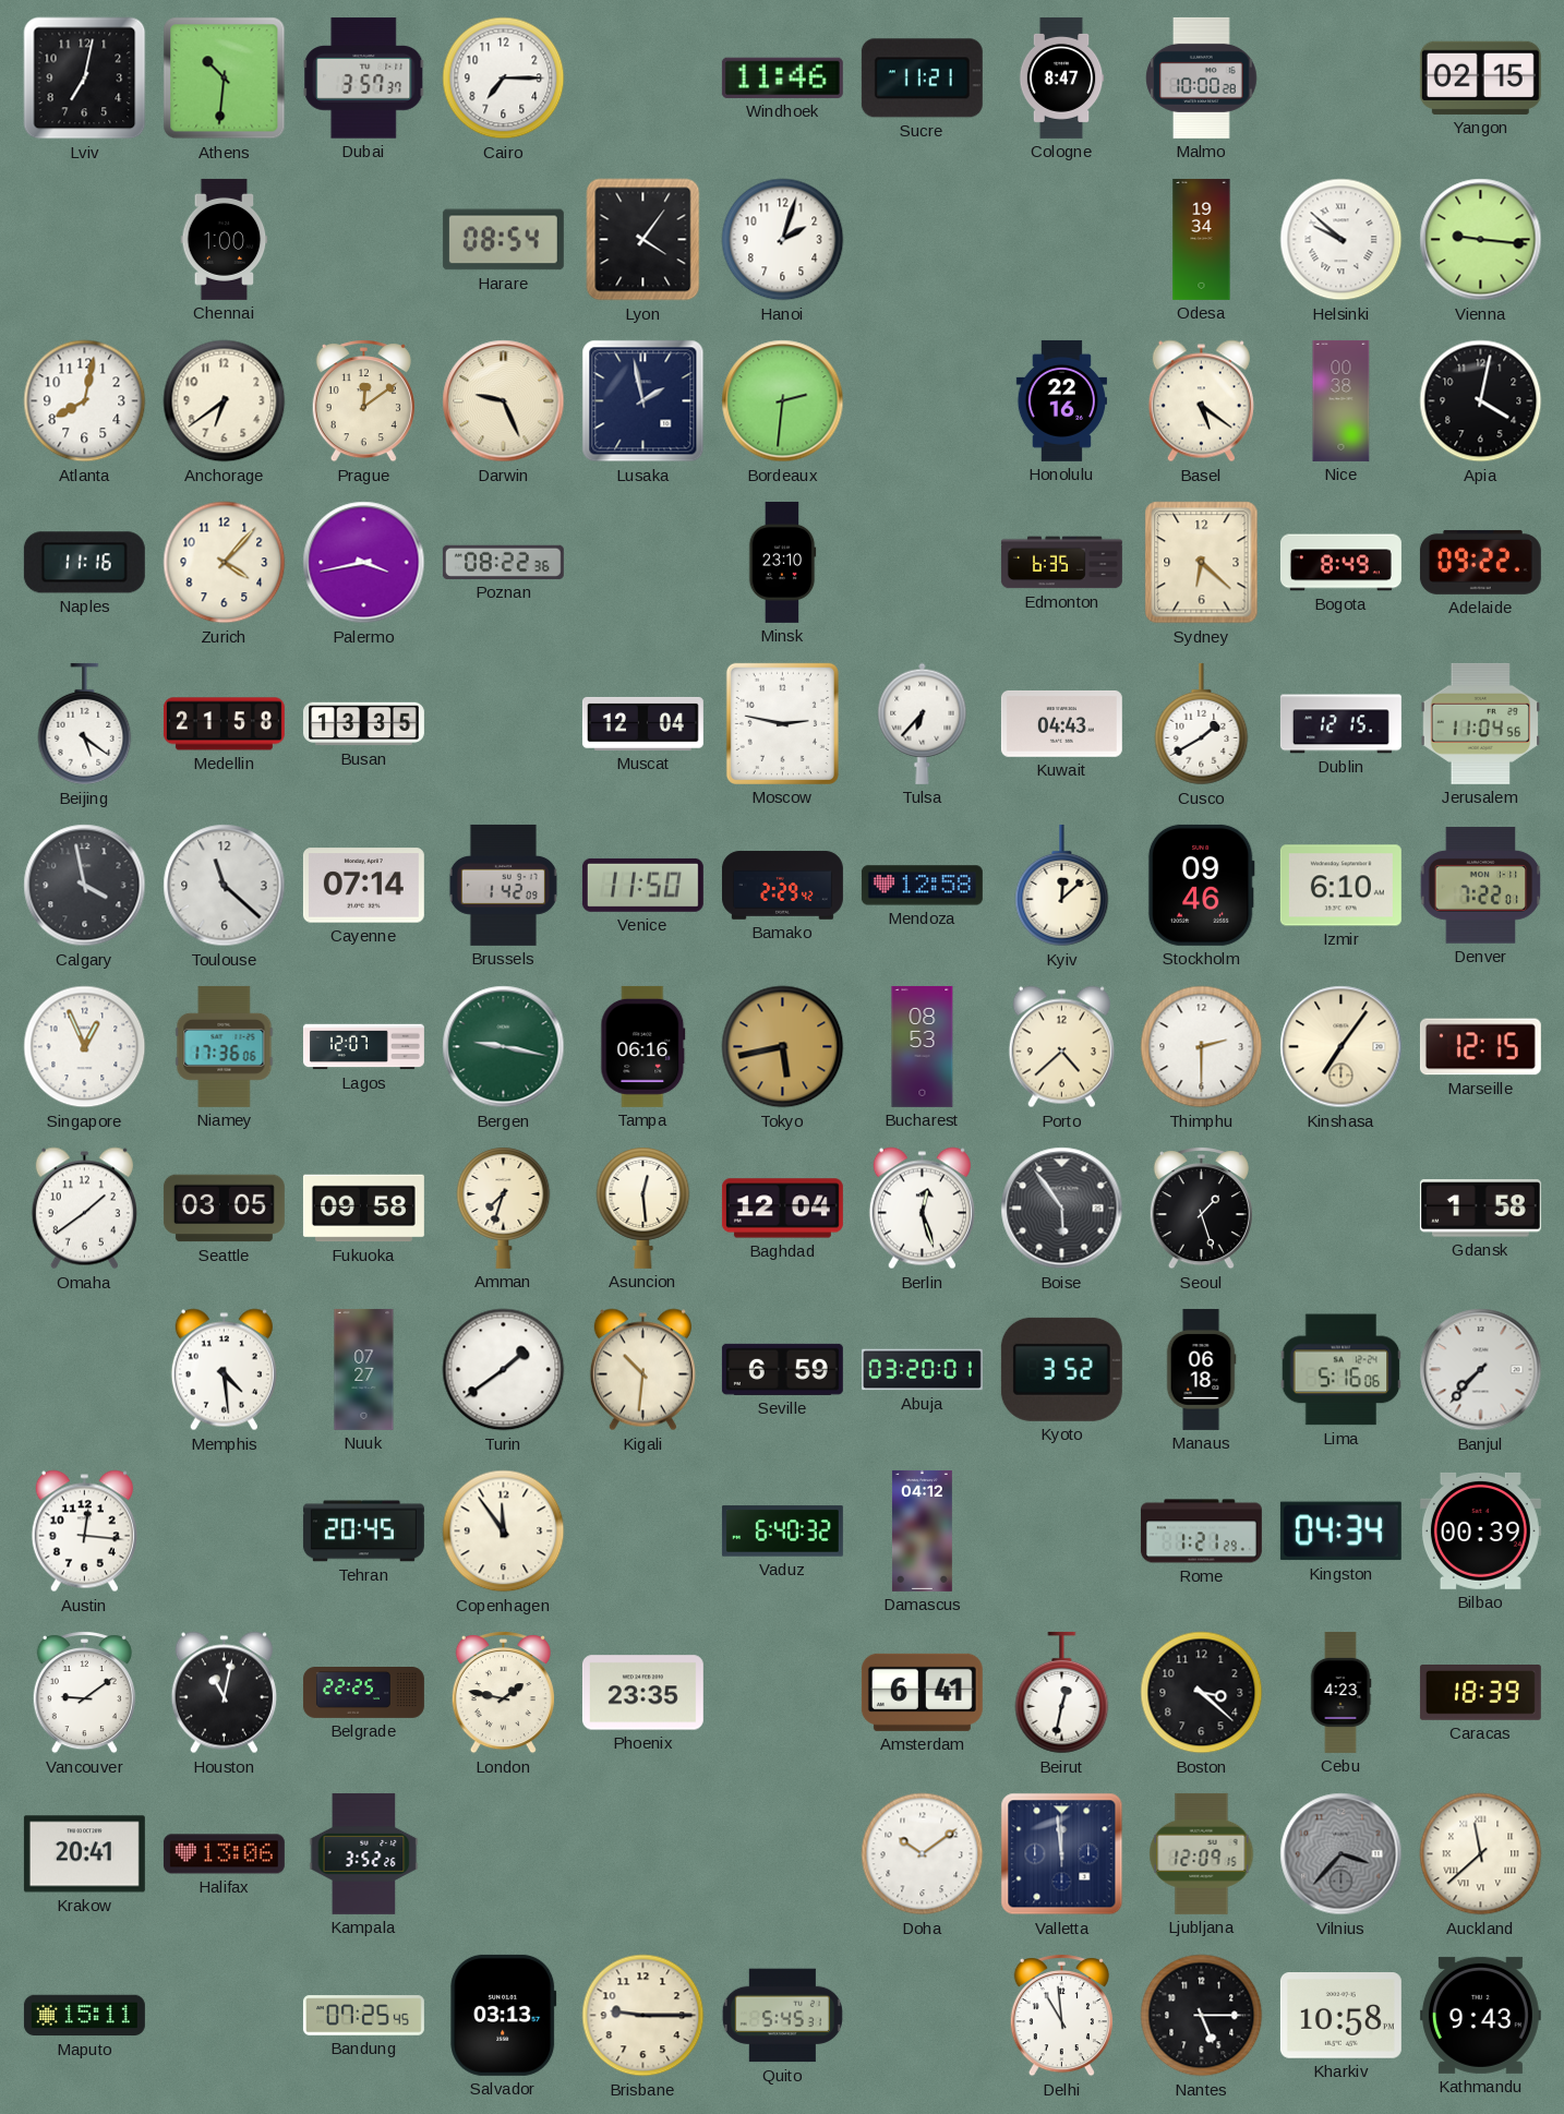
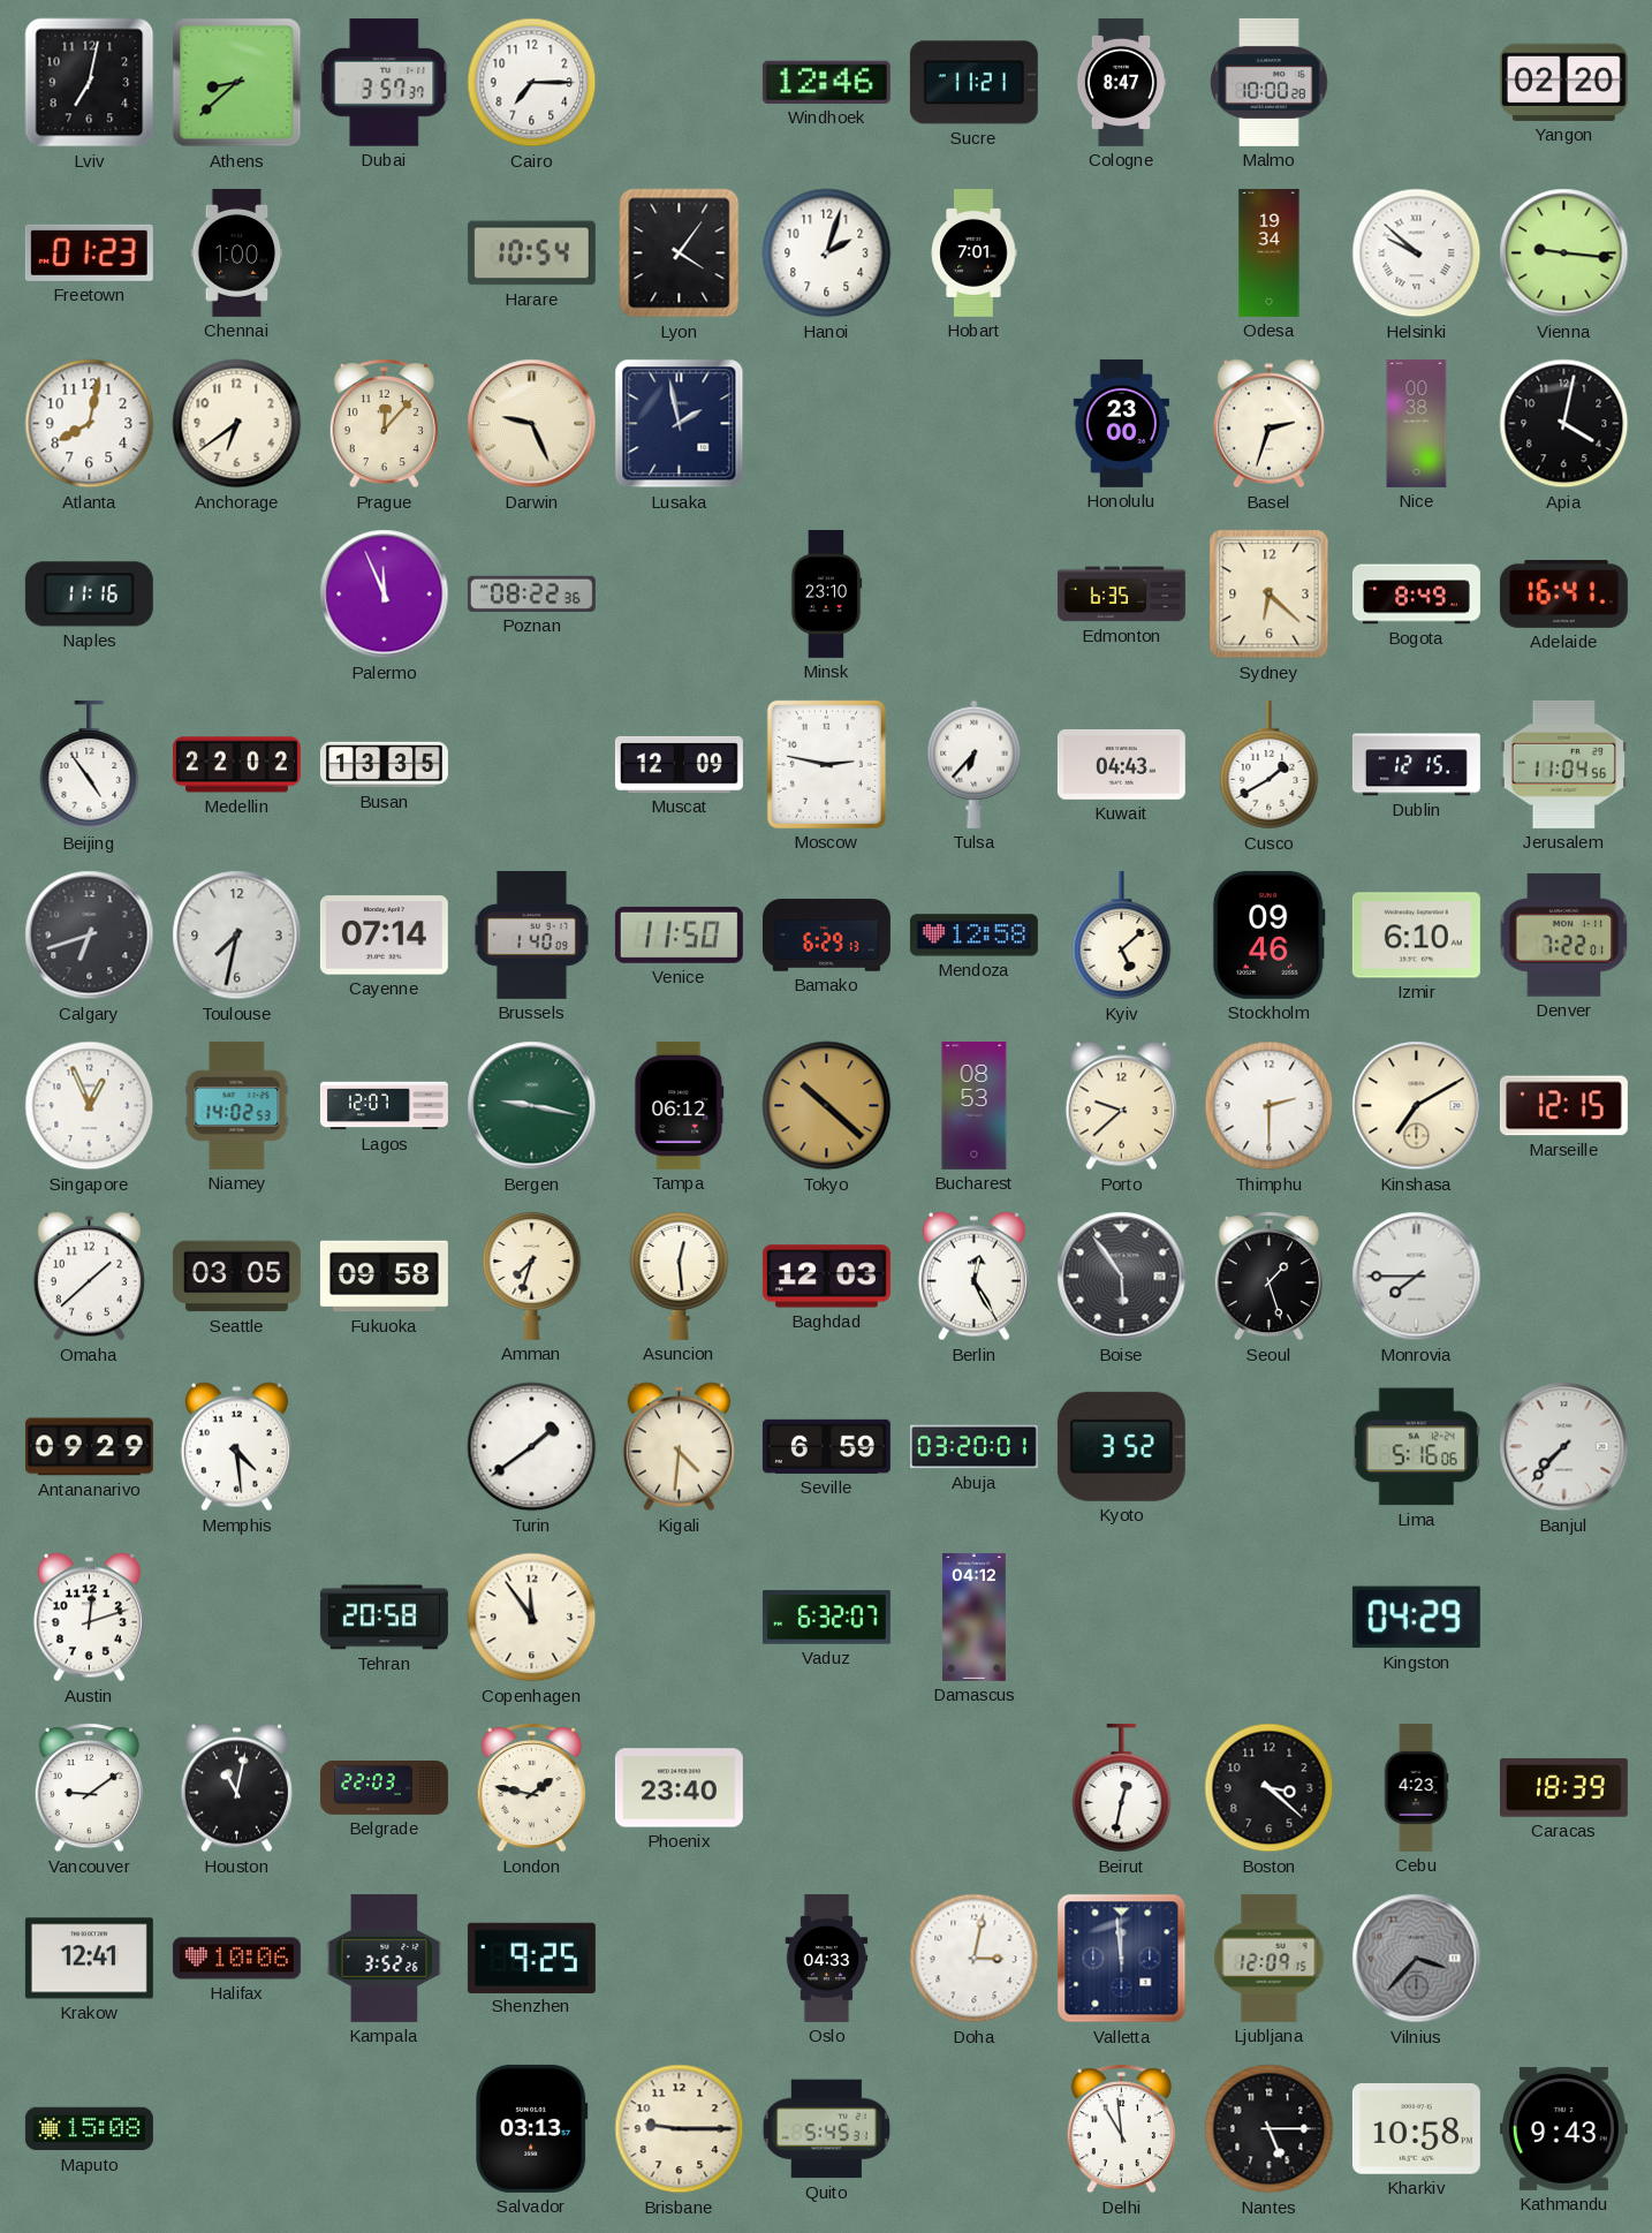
Athens: 10:31 -> 8:38
Windhoek: 11:46 -> 12:46
Yangon: 02:15 -> 02:20
Freetown: none -> 01:23
Harare: 08:54 -> 10:54
Hobart: none -> 7:01
Prague: 12:09 -> 12:07
Bordeaux: 2:31 -> none
Honolulu: 22:16 -> 23:00
Basel: 5:21 -> 2:33
Zurich: 4:07 -> none
Palermo: 3:43 -> 11:56
Adelaide: 09:22 -> 16:41
Beijing: 5:21 -> 4:54
Medellin: 21:58 -> 22:02
Muscat: 12:04 -> 12:09
Calgary: 3:58 -> 6:42
Toulouse: 11:22 -> 7:32
Brussels: 1:42 -> 1:40
Bamako: 2:29 -> 6:29
Kyiv: 12:08 -> 5:08
Niamey: 17:36 -> 14:02
Tampa: 06:16 -> 06:12
Tokyo: 5:43 -> 10:22
Porto: 4:38 -> 9:38
Kinshasa: 7:06 -> 7:10
Omaha: 1:39 -> 1:38
Baghdad: 12:04 -> 12:03
Berlin: 12:27 -> 12:25
Monrovia: none -> 7:45
Gdansk: 1:58 -> none
Antananarivo: none -> 09:29
Nuuk: 07:27 -> none
Kigali: 10:31 -> 4:31
Manaus: 06:18 -> none
Austin: 12:16 -> 12:12
Tehran: 20:45 -> 20:58
Vaduz: 6:40 -> 6:32
Rome: 1:21 -> none
Kingston: 04:34 -> 04:29
Bilbao: 00:39 -> none
Belgrade: 22:25 -> 22:03
Phoenix: 23:35 -> 23:40
Amsterdam: 6:41 -> none
Krakow: 20:41 -> 12:41
Halifax: 13:06 -> 10:06
Shenzhen: none -> 9:25
Oslo: none -> 04:33
Doha: 10:09 -> 3:02
Auckland: 11:38 -> none
Maputo: 15:11 -> 15:08
Bandung: 07:25 -> none
